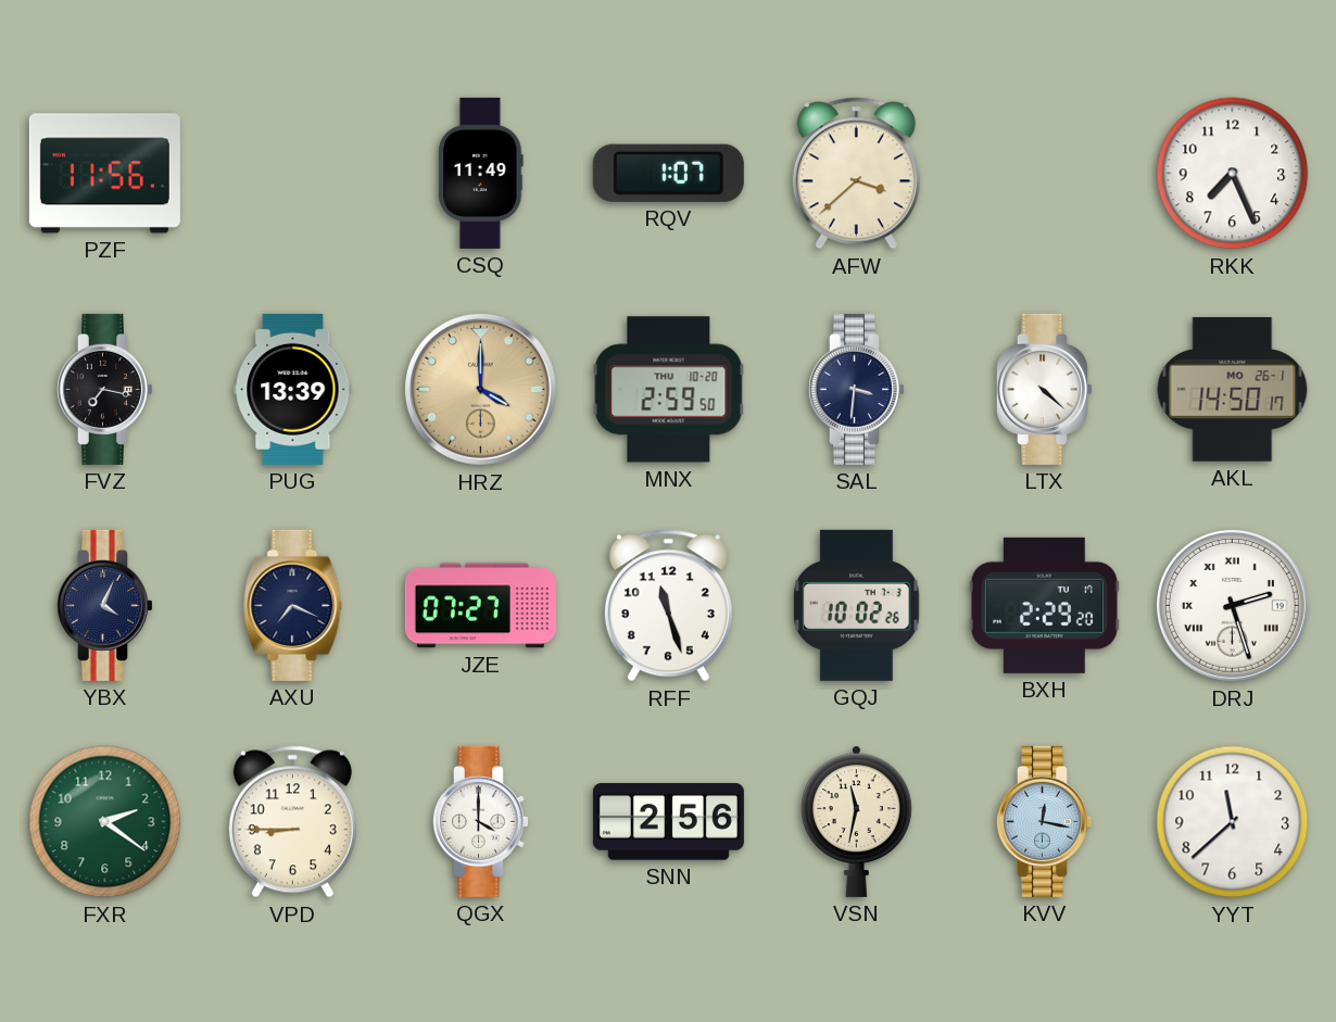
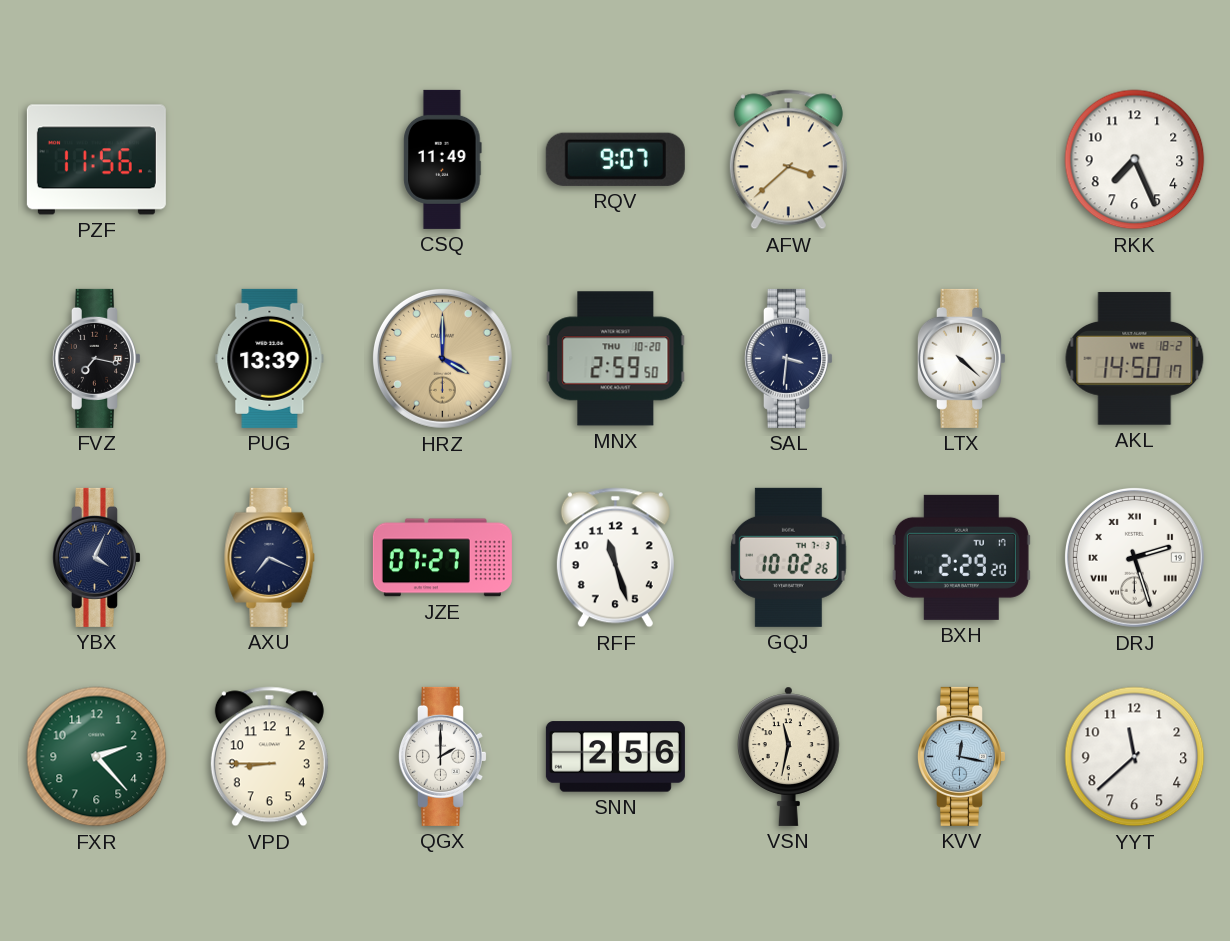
RQV: 1:07 -> 9:07
AKL date: MO 26-1 -> WE 18-2
FXR: 2:21 -> 2:23
QGX: 4:00 -> 2:00
